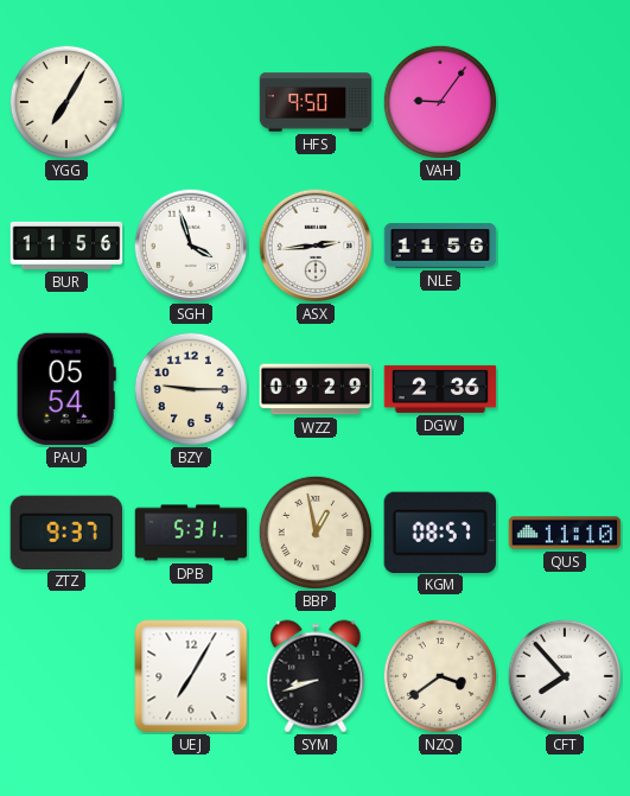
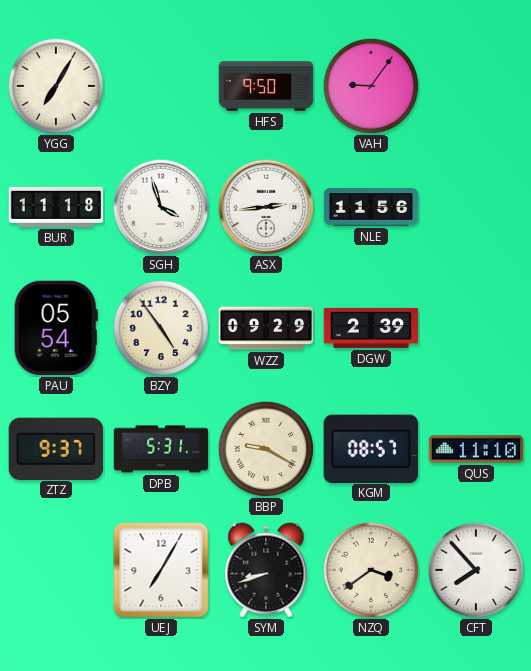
BUR: 11:56 -> 11:18
BZY: 9:15 -> 4:54
DGW: 2:36 -> 2:39
BBP: 12:58 -> 9:20
